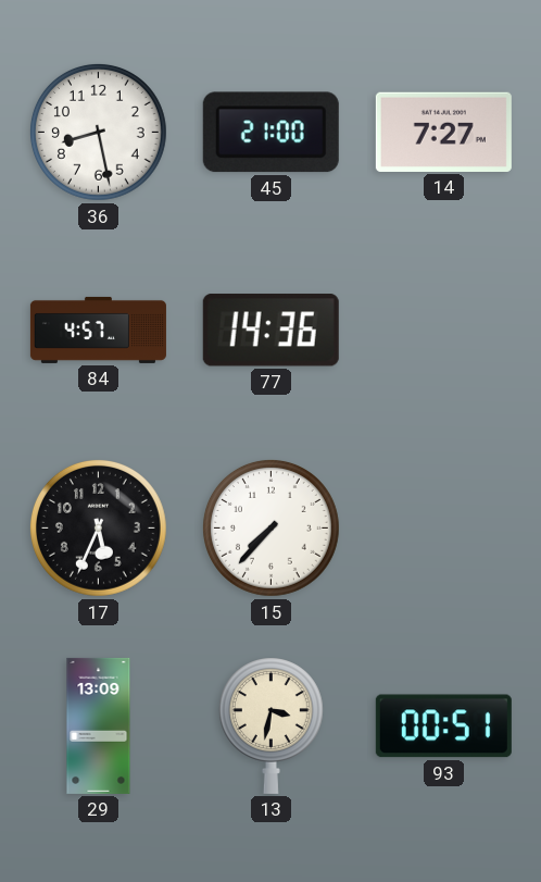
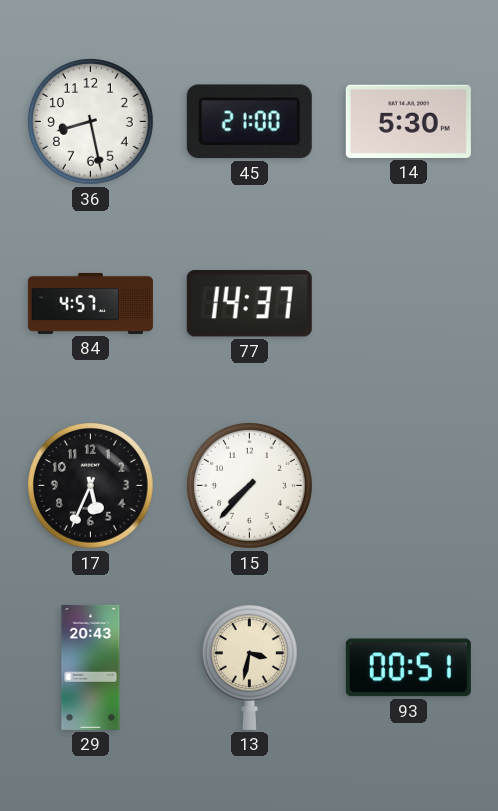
14: 7:27 -> 5:30
77: 14:36 -> 14:37
29: 13:09 -> 20:43
